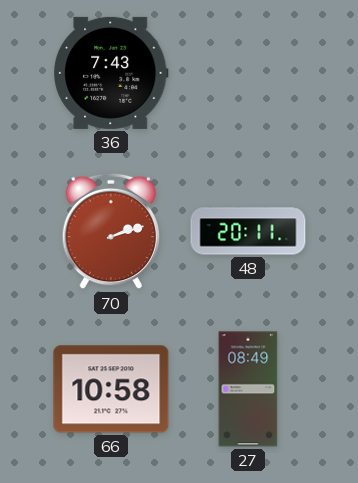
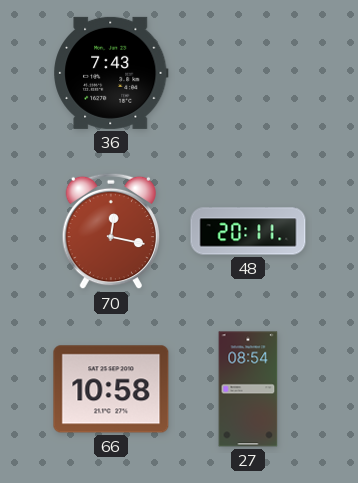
70: 2:12 -> 12:17
27: 08:49 -> 08:54
